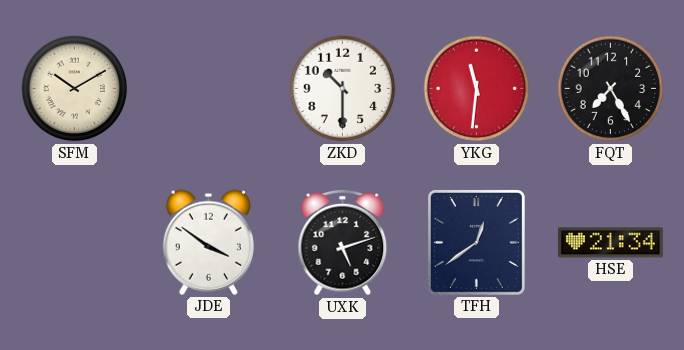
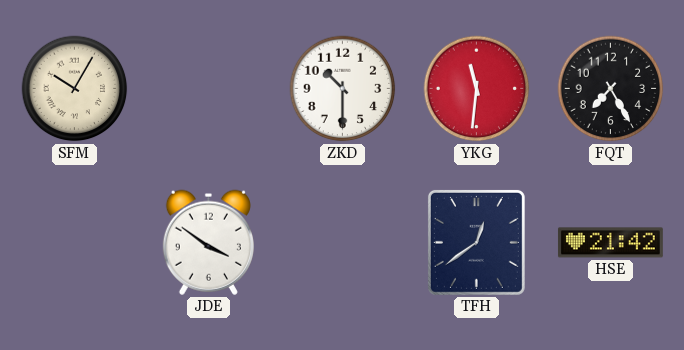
SFM: 10:10 -> 10:05
UXK: 5:12 -> none
HSE: 21:34 -> 21:42
